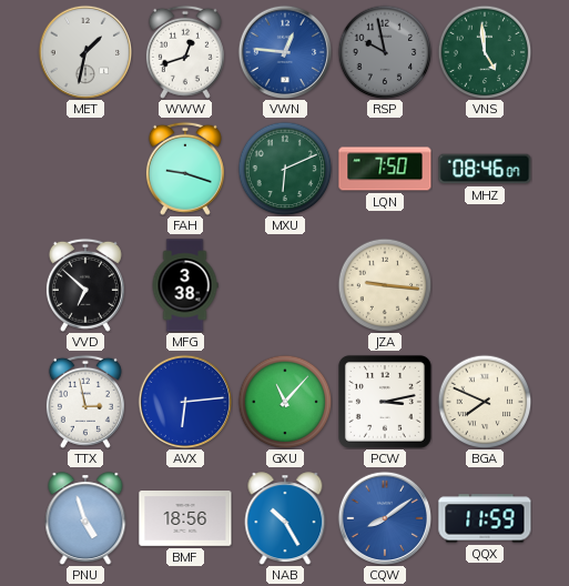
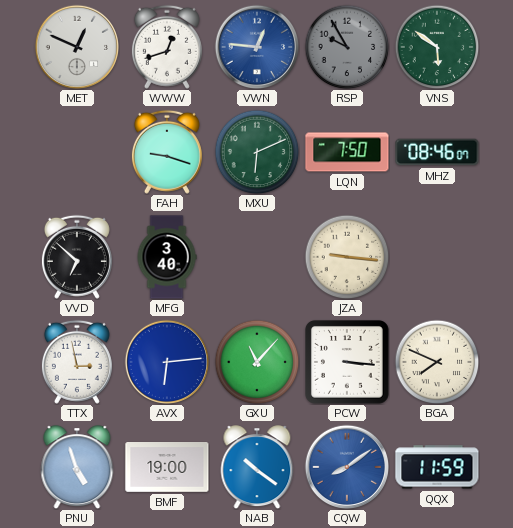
MET: 1:32 -> 12:49
RSP: 9:58 -> 9:55
VNS: 4:59 -> 5:51
MFG: 3:38 -> 3:40
PCW: 3:13 -> 3:16
BMF: 18:56 -> 19:00
NAB: 10:25 -> 10:21
